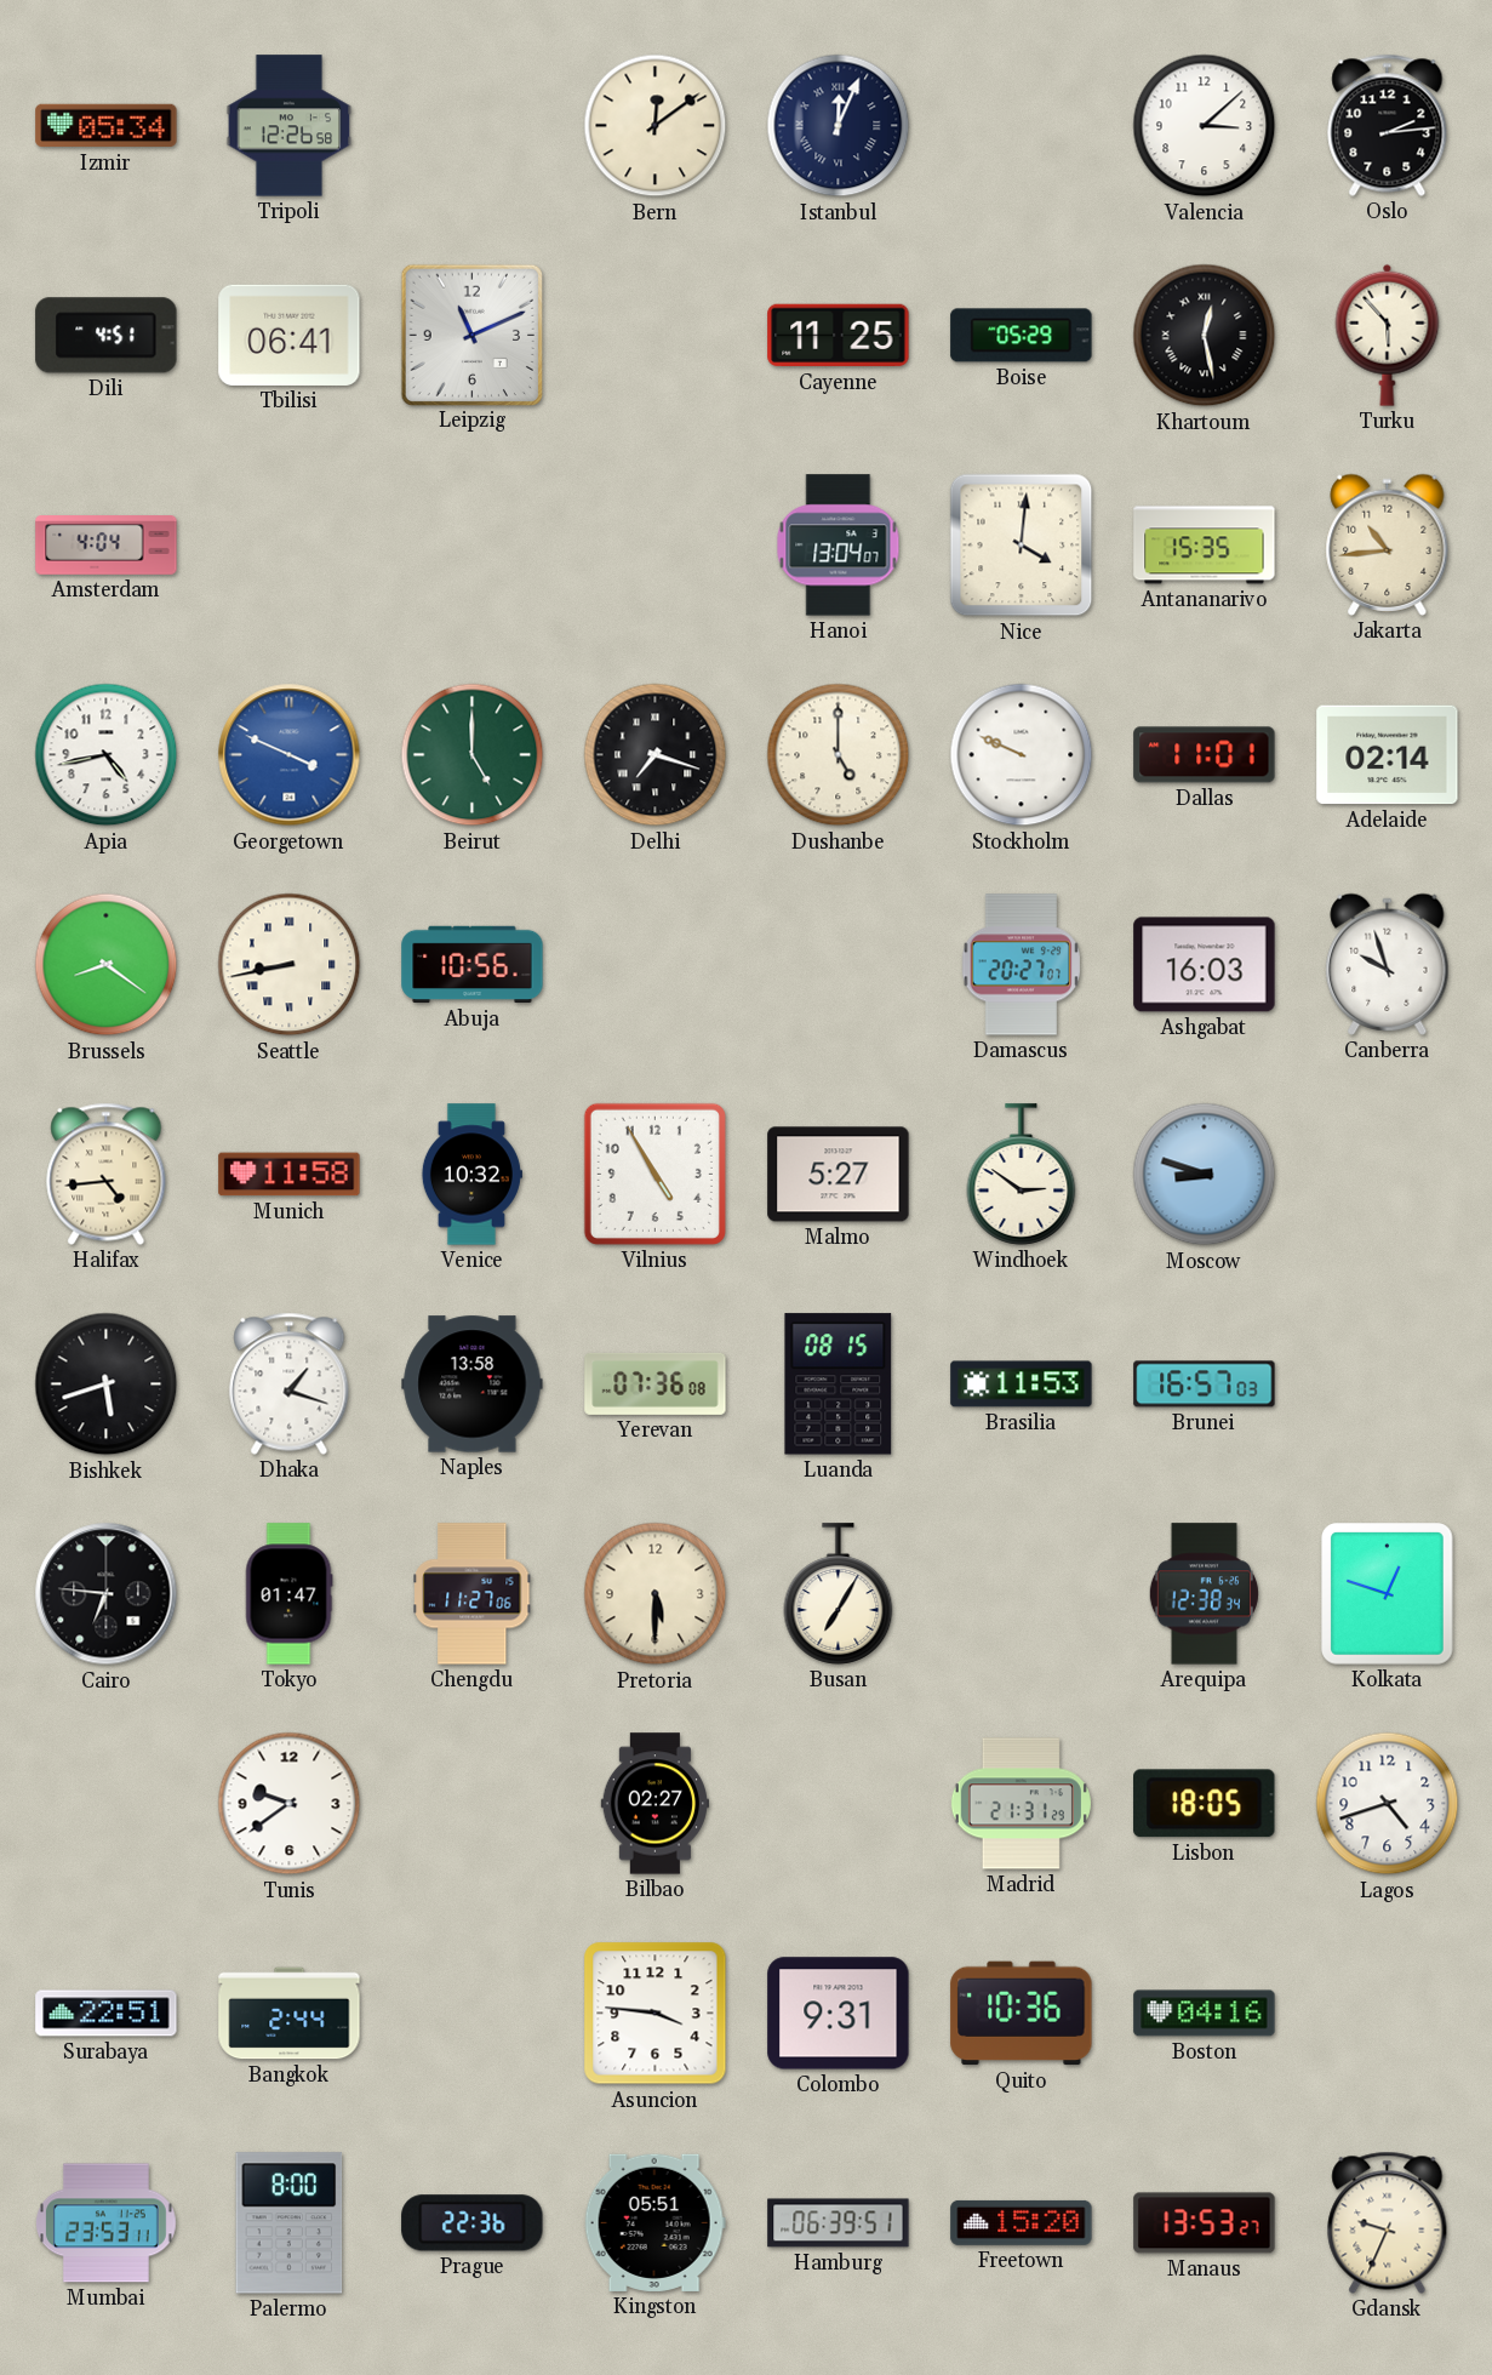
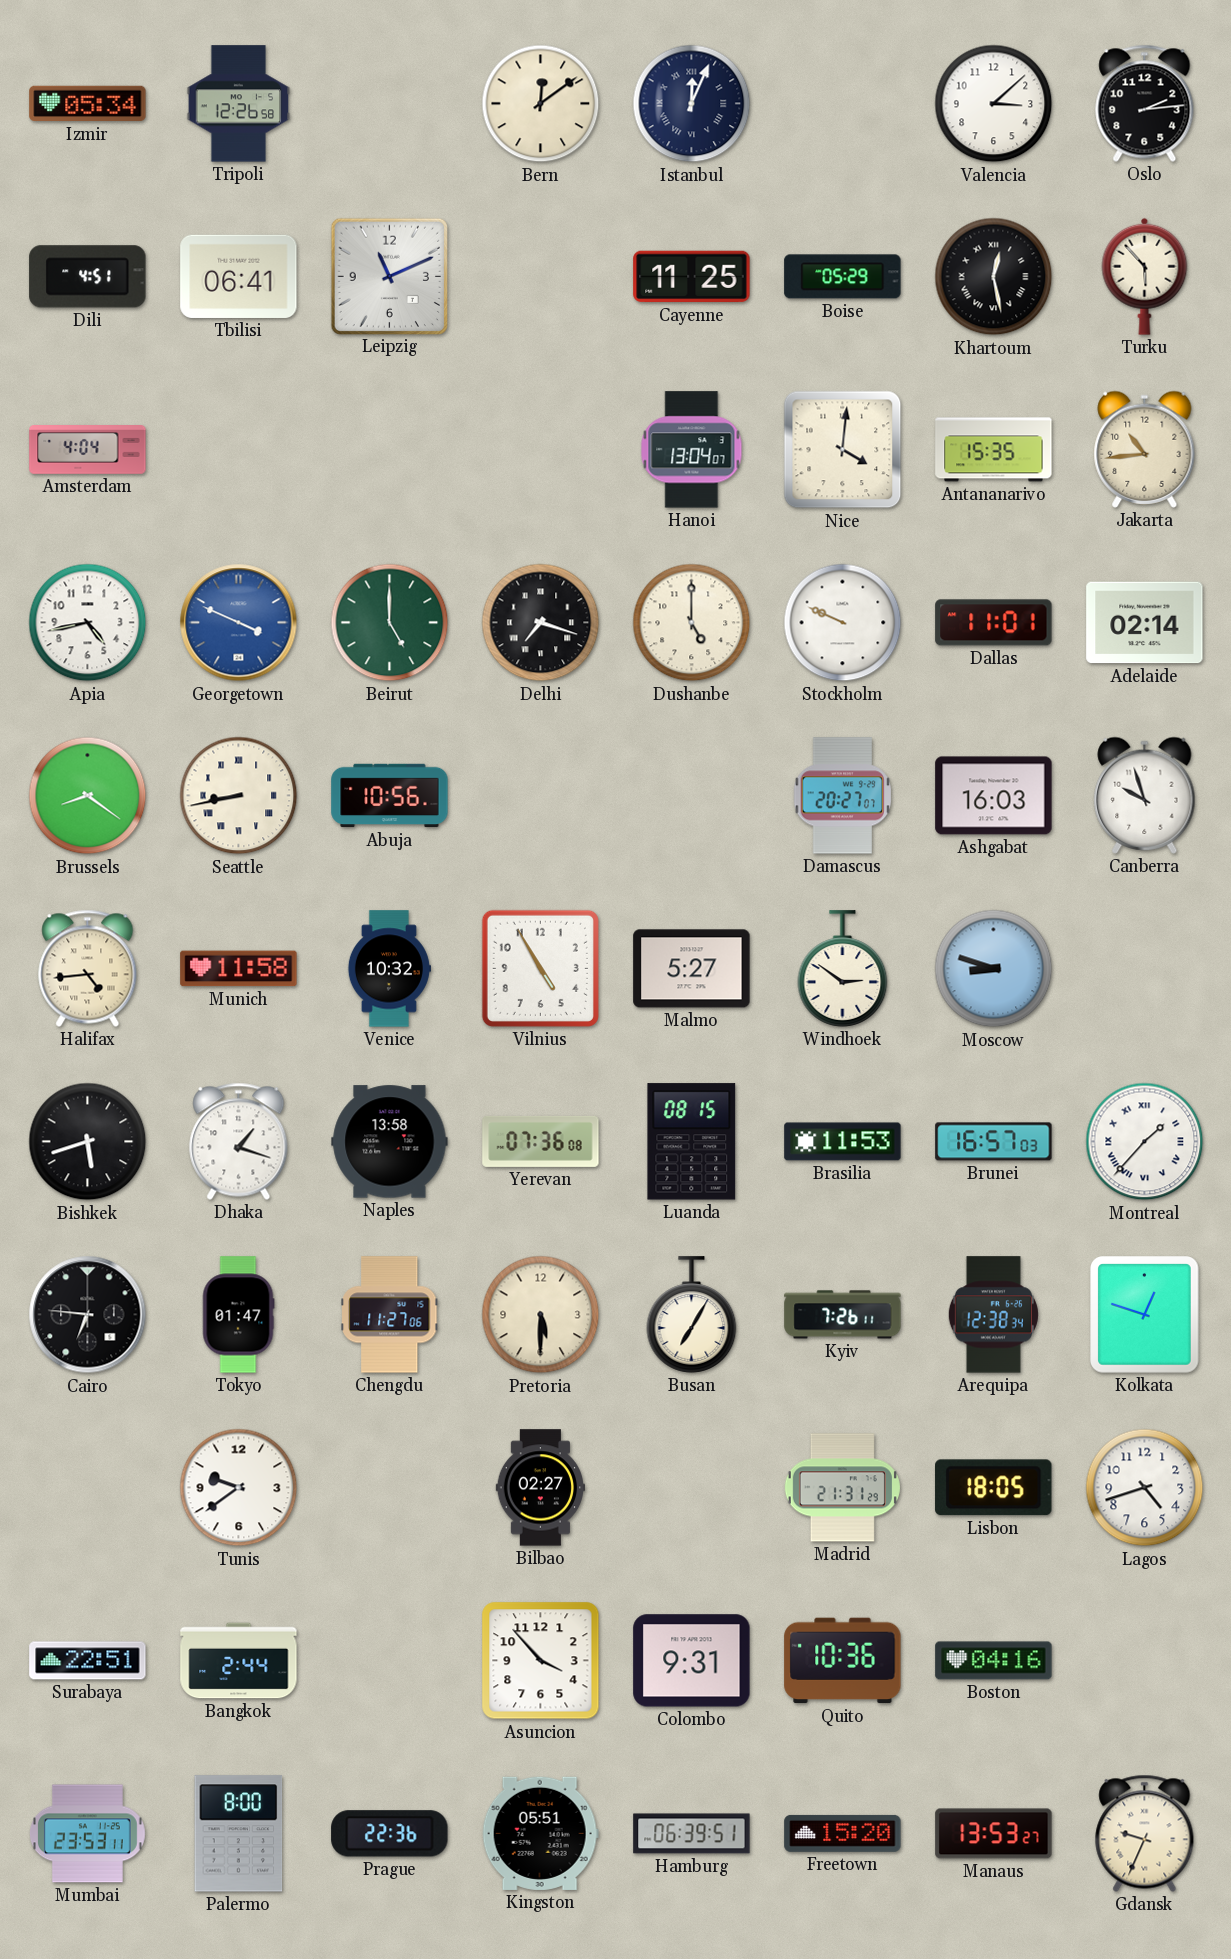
Montreal: none -> 1:37
Kyiv: none -> 7:26
Asuncion: 3:46 -> 3:53
